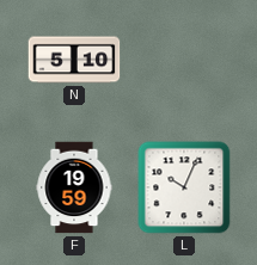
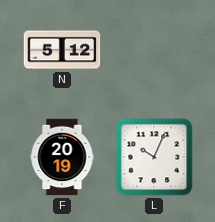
N: 5:10 -> 5:12
F: 19:59 -> 20:19
